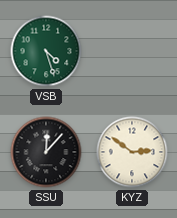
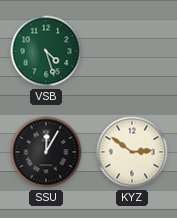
SSU: 12:07 -> 12:05
